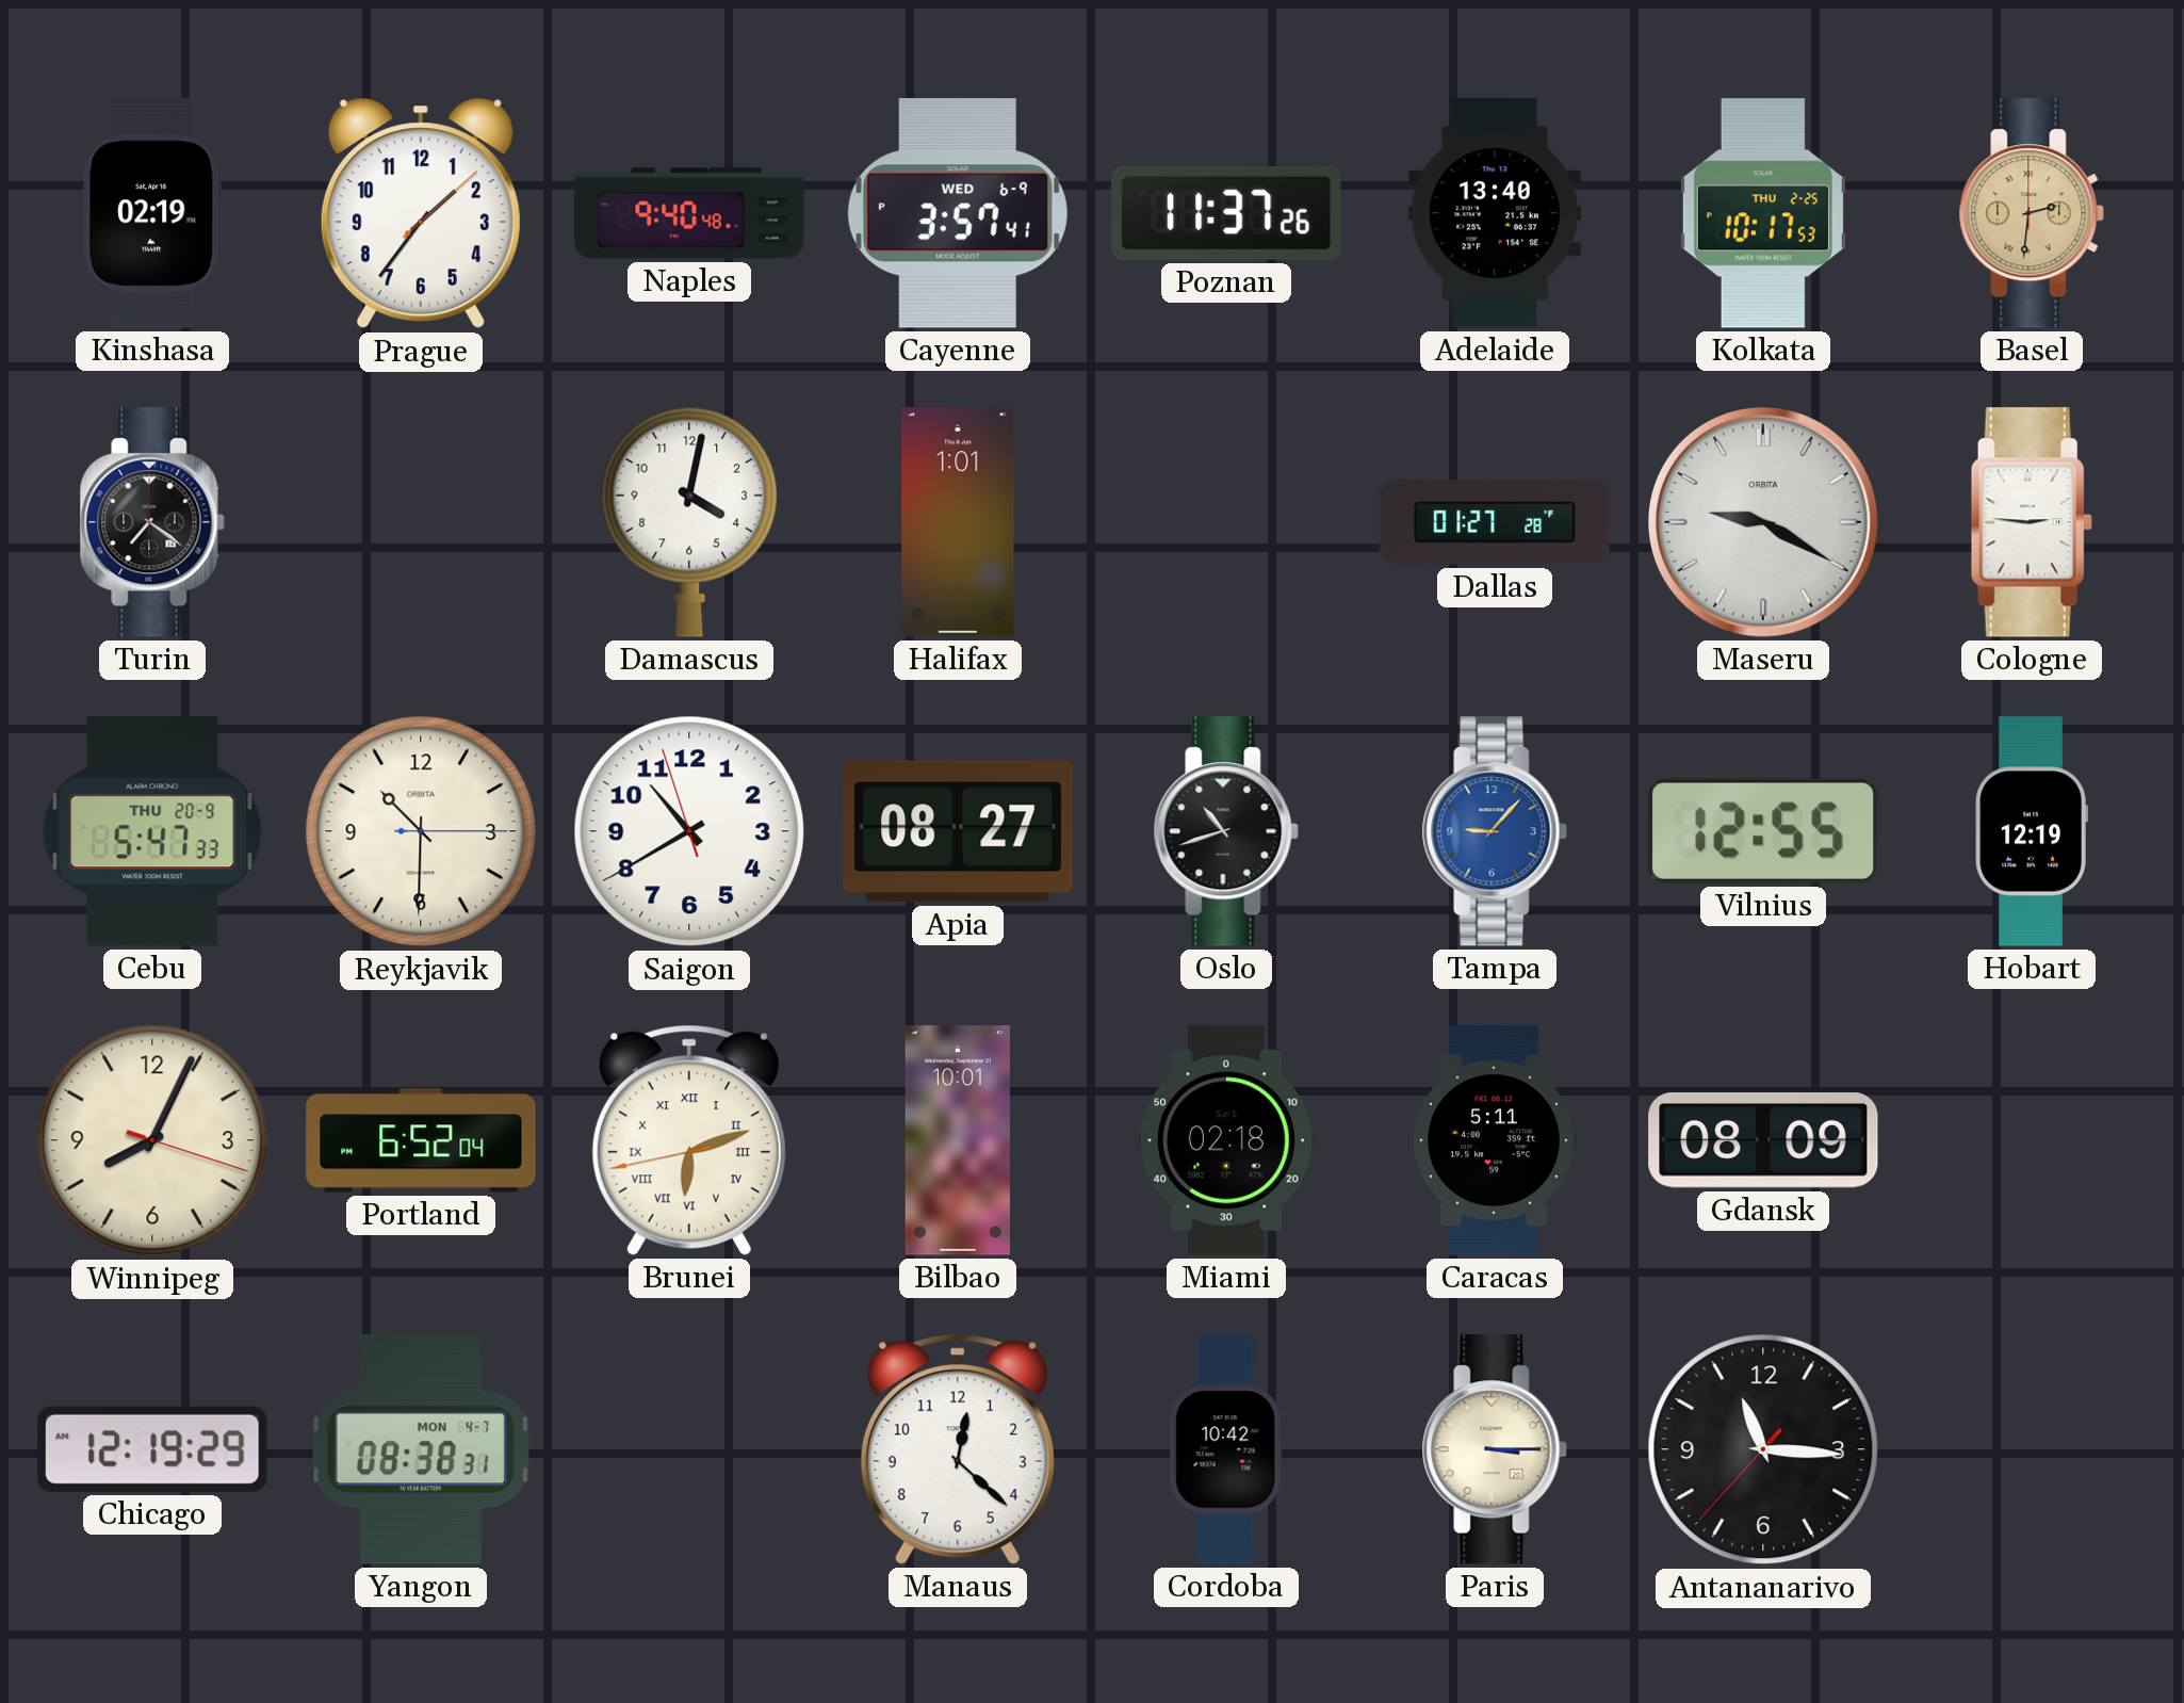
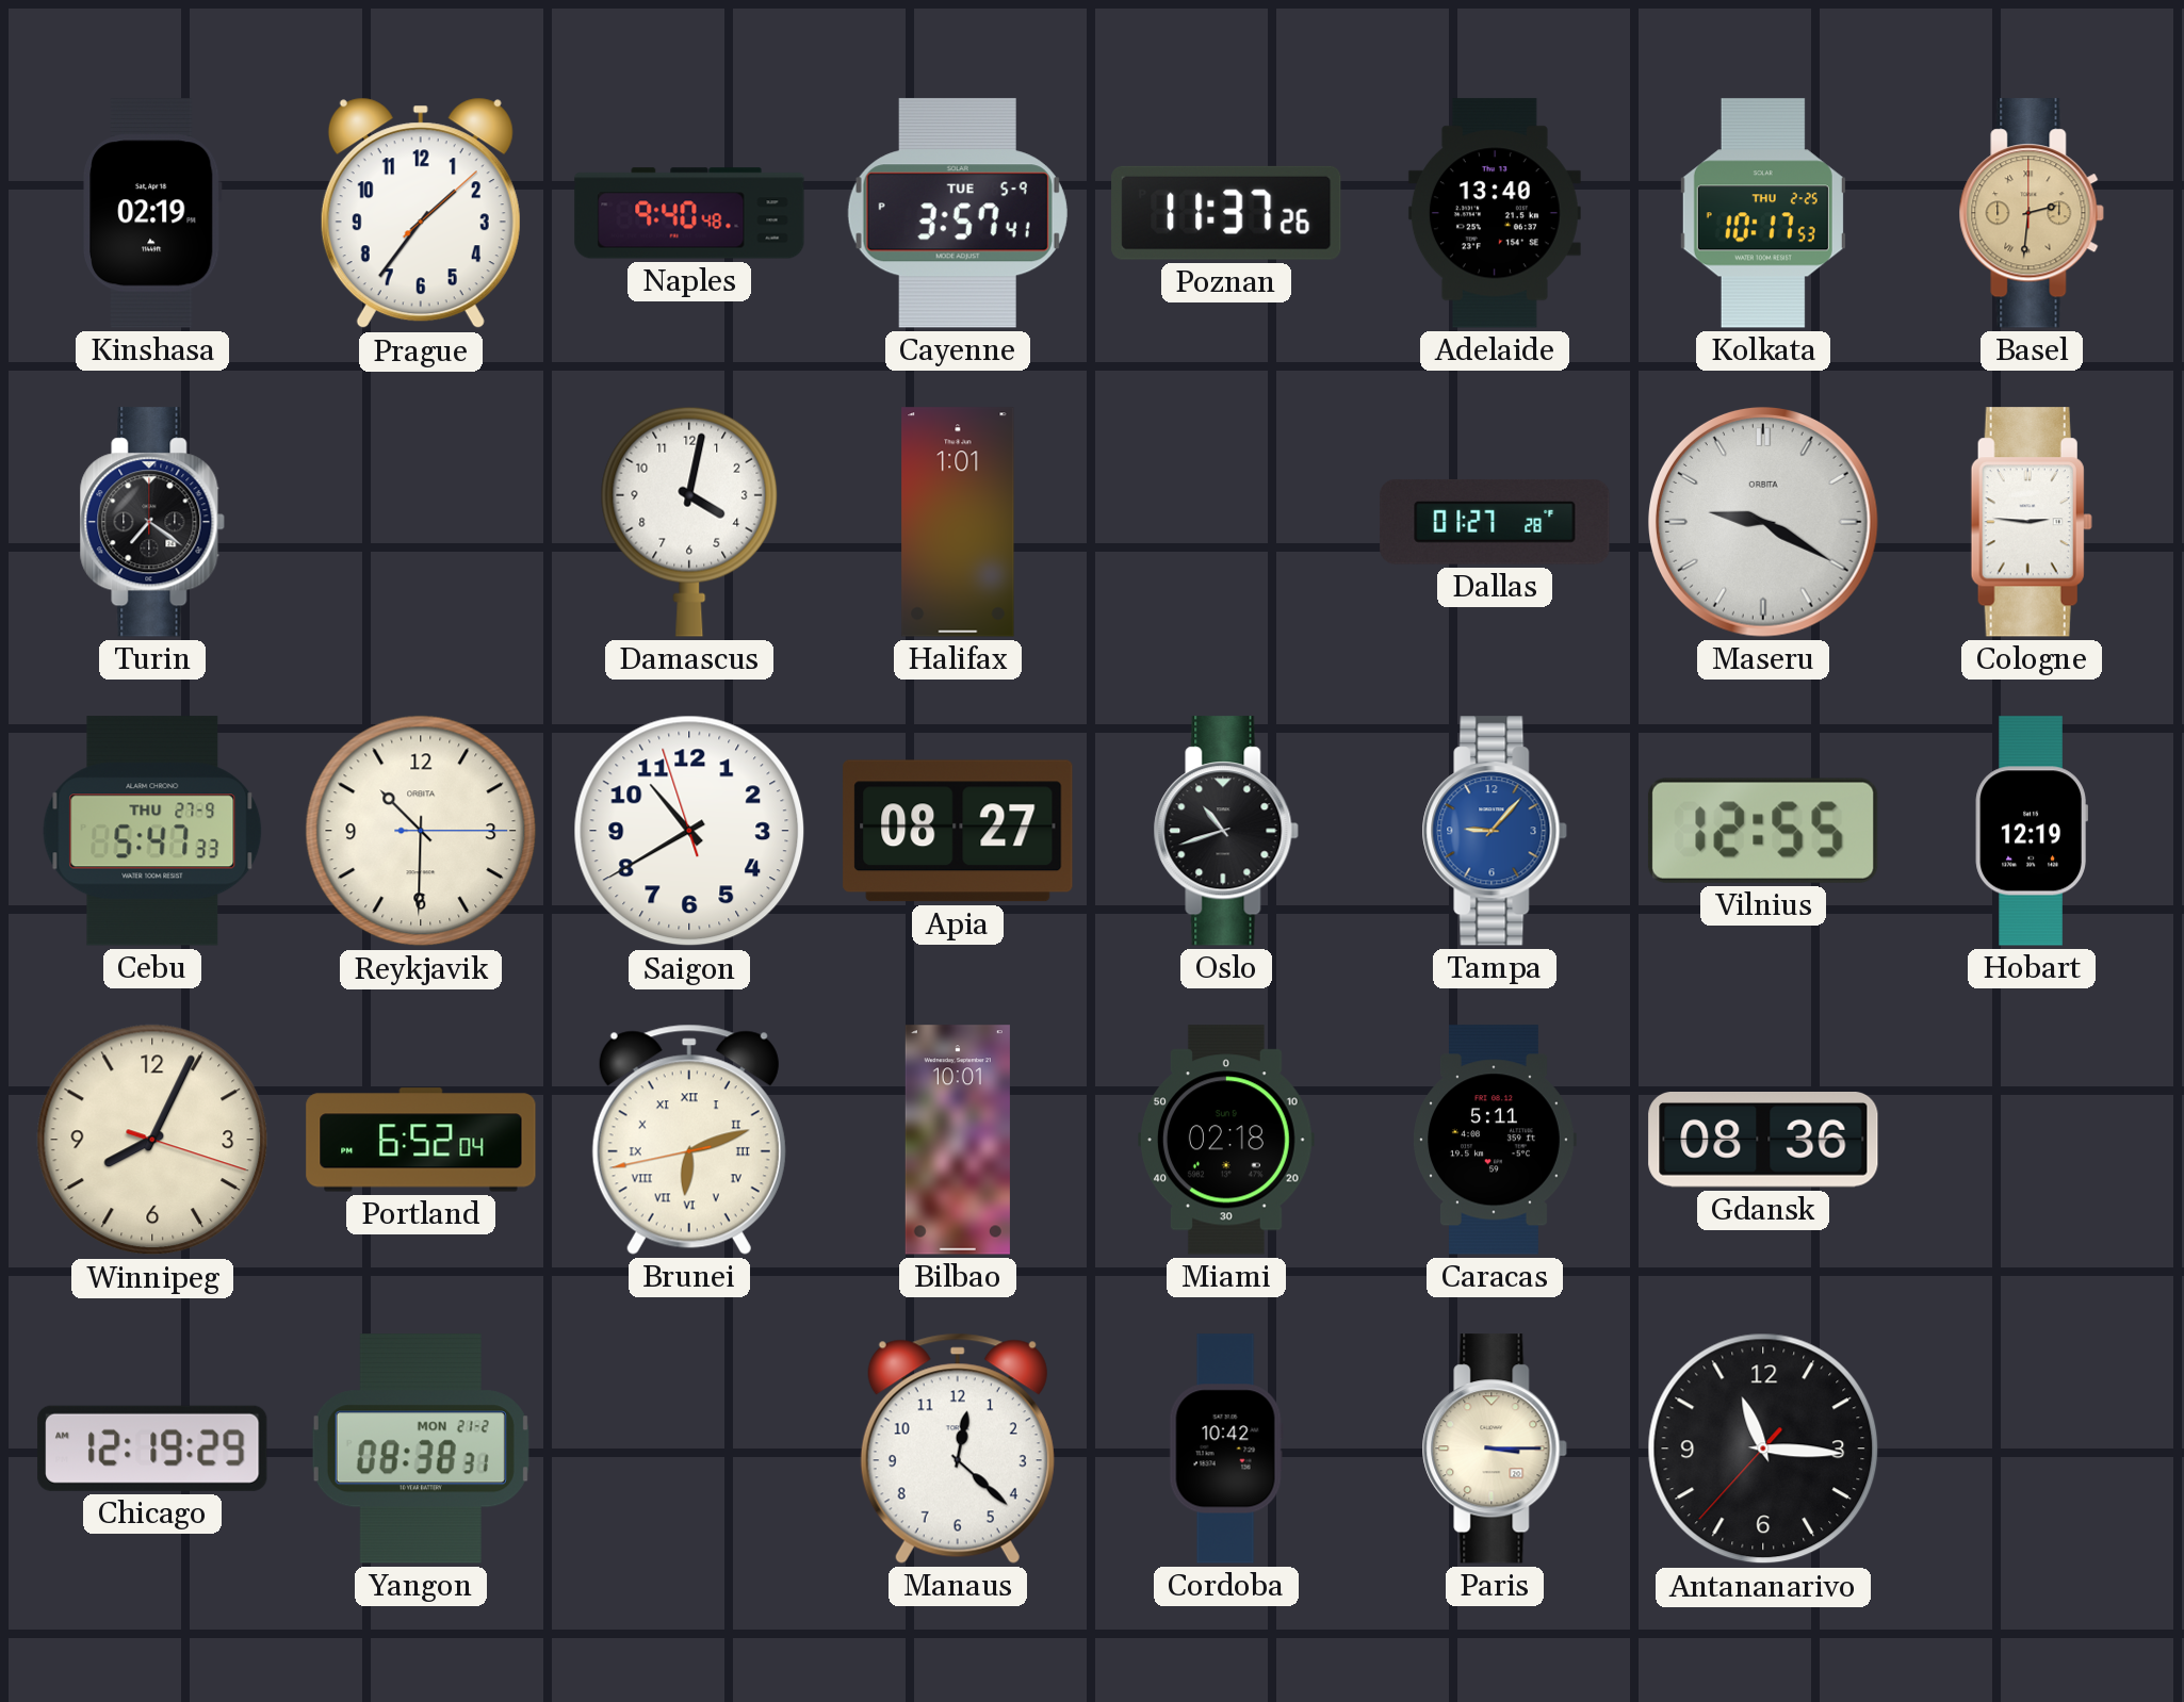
Cayenne date: WED 6-9 -> TUE 5-9
Cebu date: THU 20-9 -> THU 27-9
Gdansk: 08:09 -> 08:36
Yangon date: MON 4-7 -> MON 21-2
